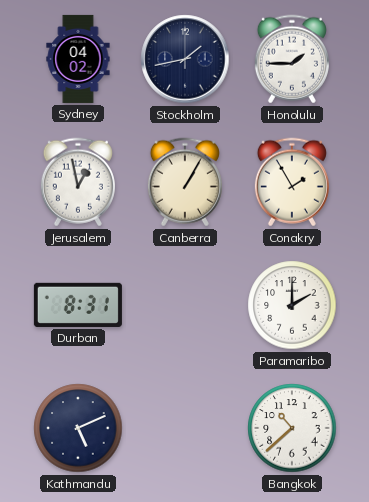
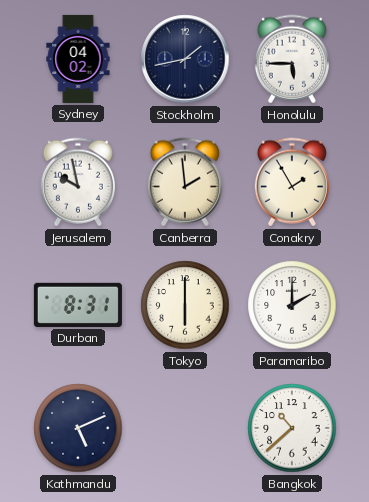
Honolulu: 1:45 -> 5:45
Jerusalem: 12:58 -> 9:58
Canberra: 1:05 -> 1:59
Tokyo: none -> 6:00
